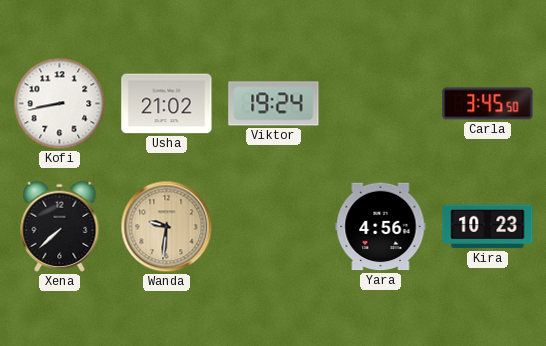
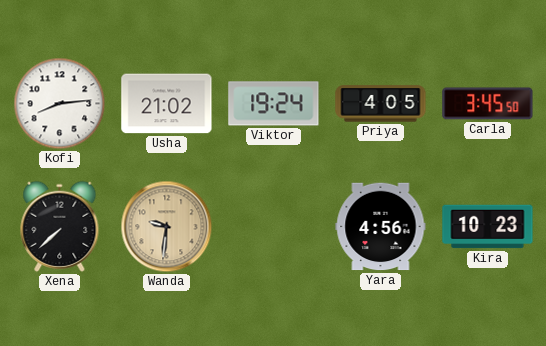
Kofi: 8:43 -> 8:14
Priya: none -> 4:05
